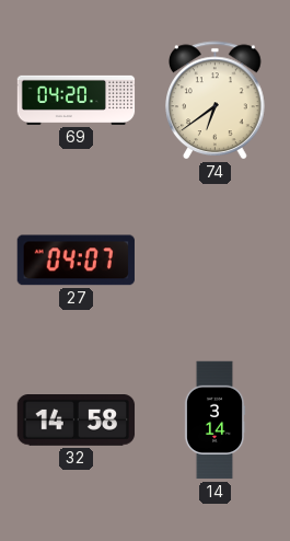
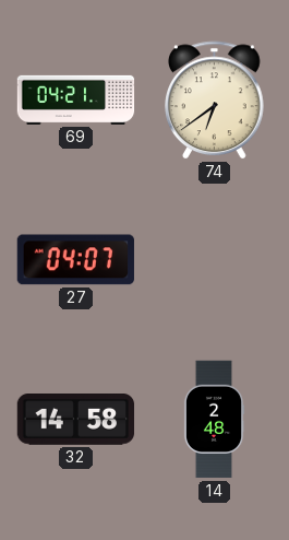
69: 04:20 -> 04:21
14: 3:14 -> 2:48
